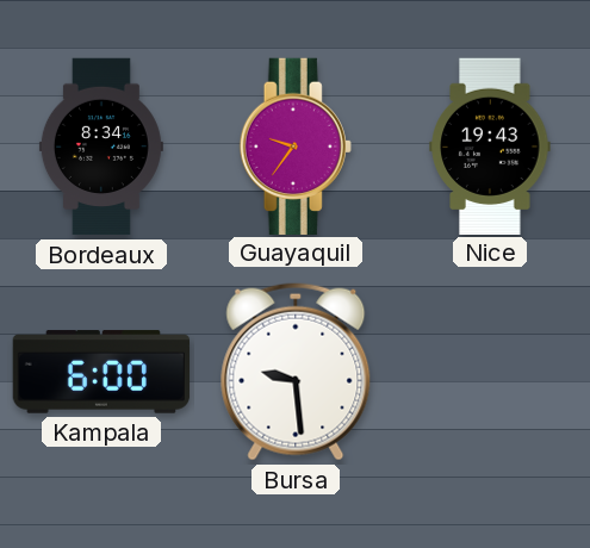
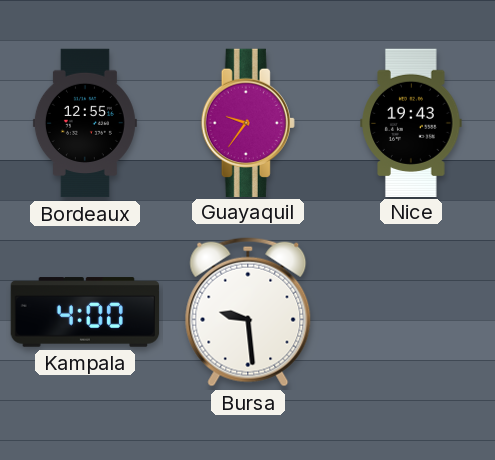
Bordeaux: 8:34 -> 12:55
Kampala: 6:00 -> 4:00
